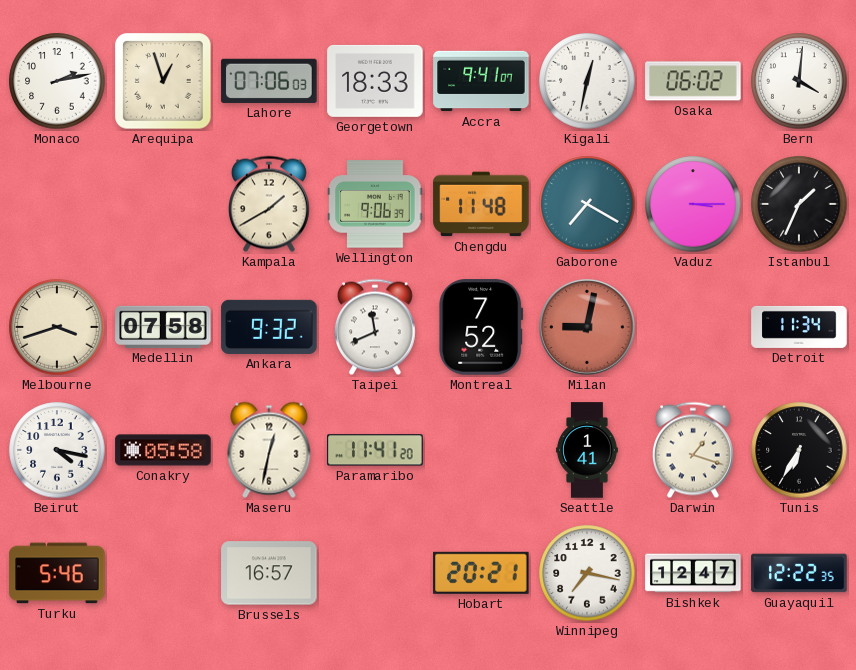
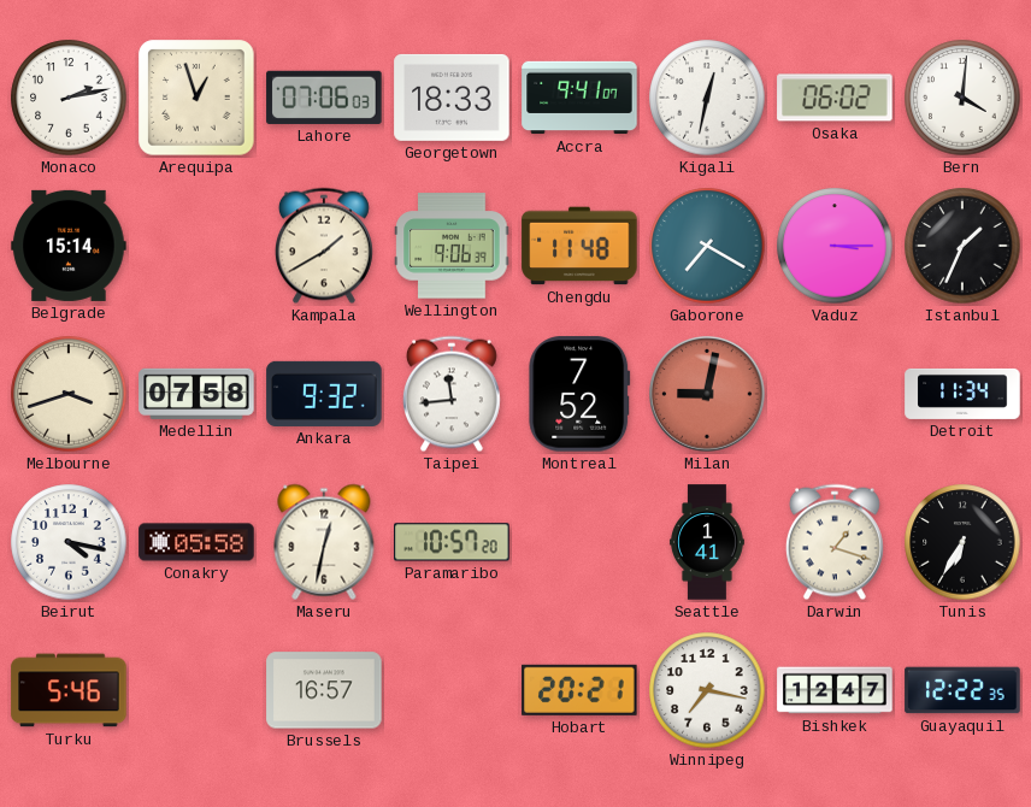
Belgrade: none -> 15:14
Taipei: 11:41 -> 11:44
Paramaribo: 11:41 -> 10:57
